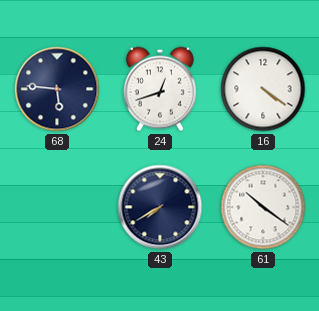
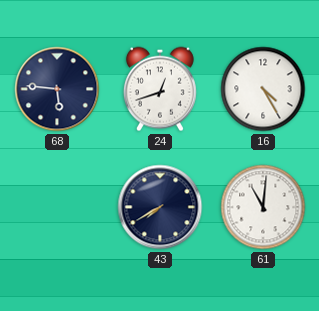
16: 4:21 -> 4:25
61: 10:21 -> 11:01
